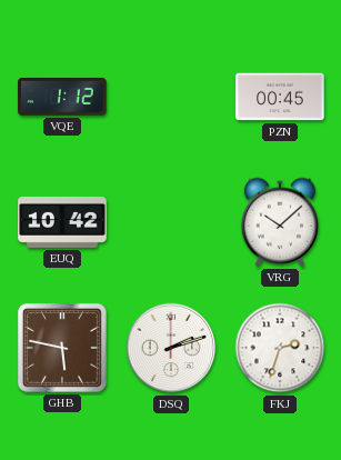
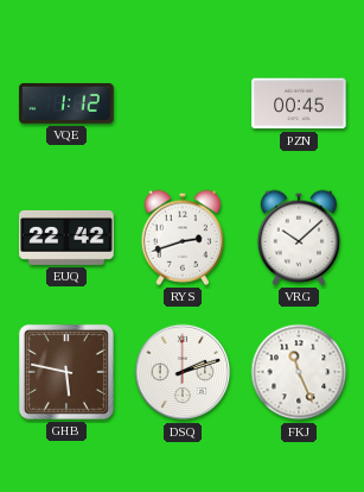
EUQ: 10:42 -> 22:42
RYS: none -> 2:42
FKJ: 2:33 -> 11:26
